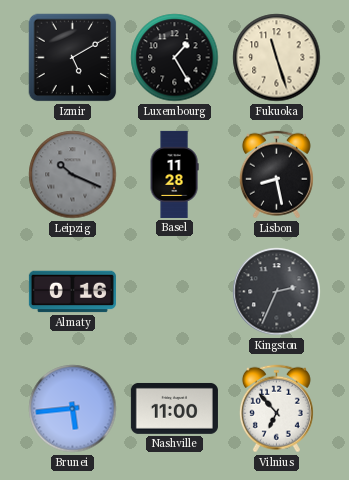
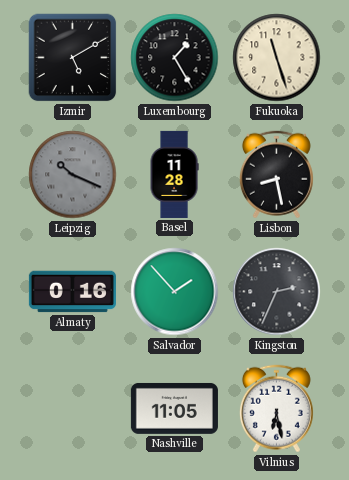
Salvador: none -> 1:53
Brunei: 5:44 -> none
Nashville: 11:00 -> 11:05
Vilnius: 6:53 -> 6:28
